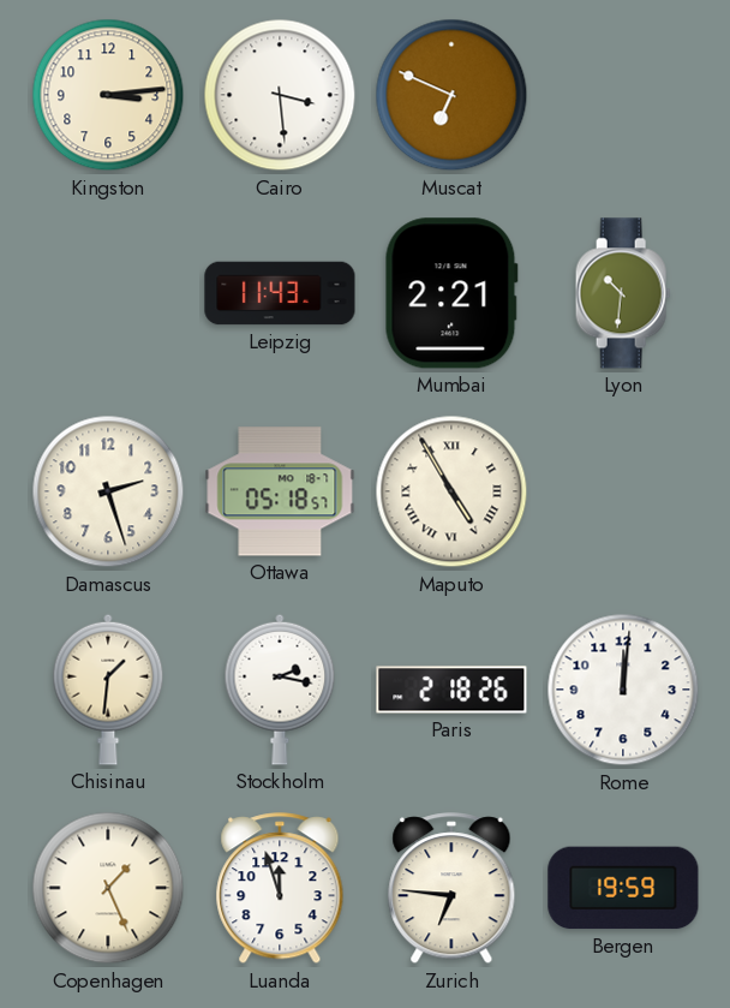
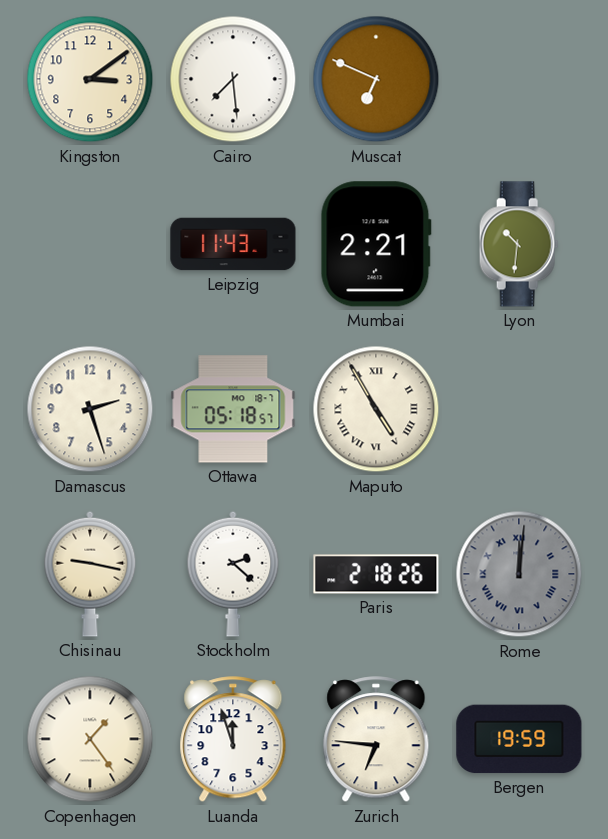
Kingston: 3:14 -> 3:09
Cairo: 3:29 -> 7:29
Chisinau: 1:31 -> 9:17
Stockholm: 2:17 -> 2:22
Rome dial: white -> grey
Rome numerals: Arabic -> Roman
Copenhagen: 1:26 -> 1:24
